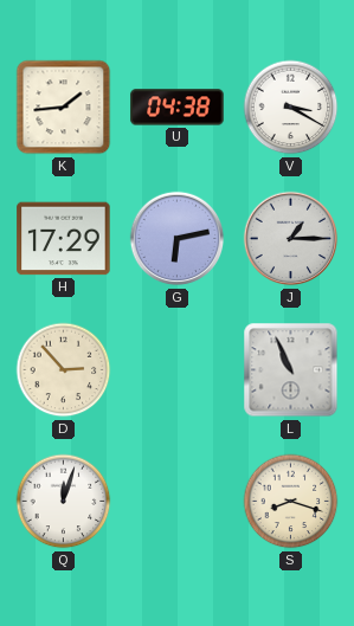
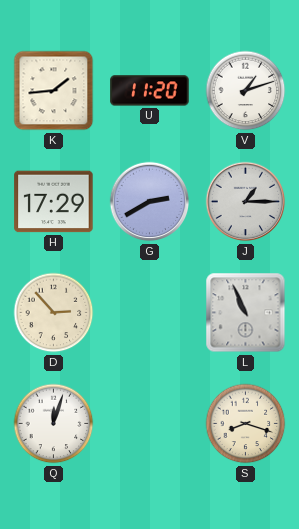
U: 04:38 -> 11:20
V: 3:20 -> 1:12
G: 6:13 -> 2:40
